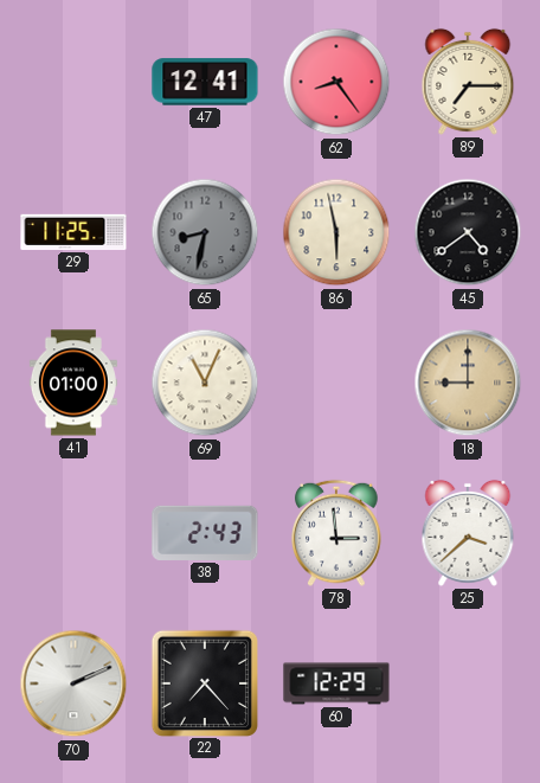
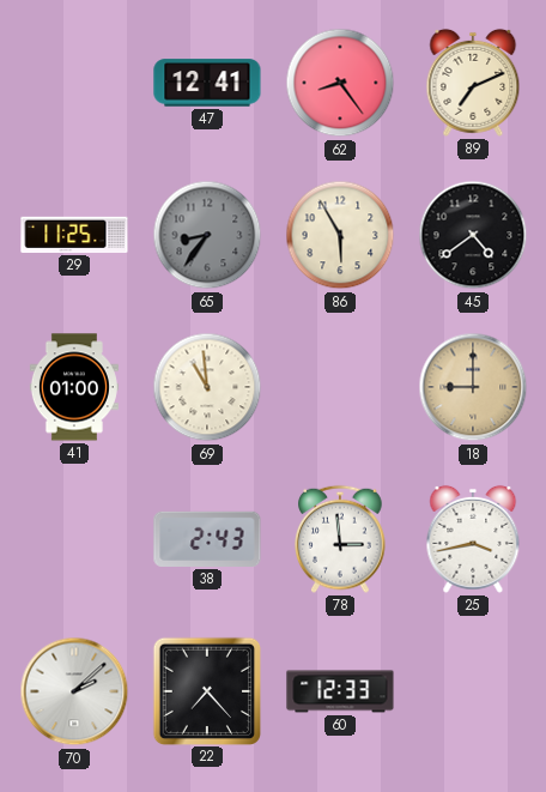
89: 7:15 -> 7:11
65: 8:32 -> 8:36
86: 5:58 -> 5:55
69: 11:04 -> 10:59
25: 3:38 -> 3:43
70: 2:11 -> 2:08
60: 12:29 -> 12:33
